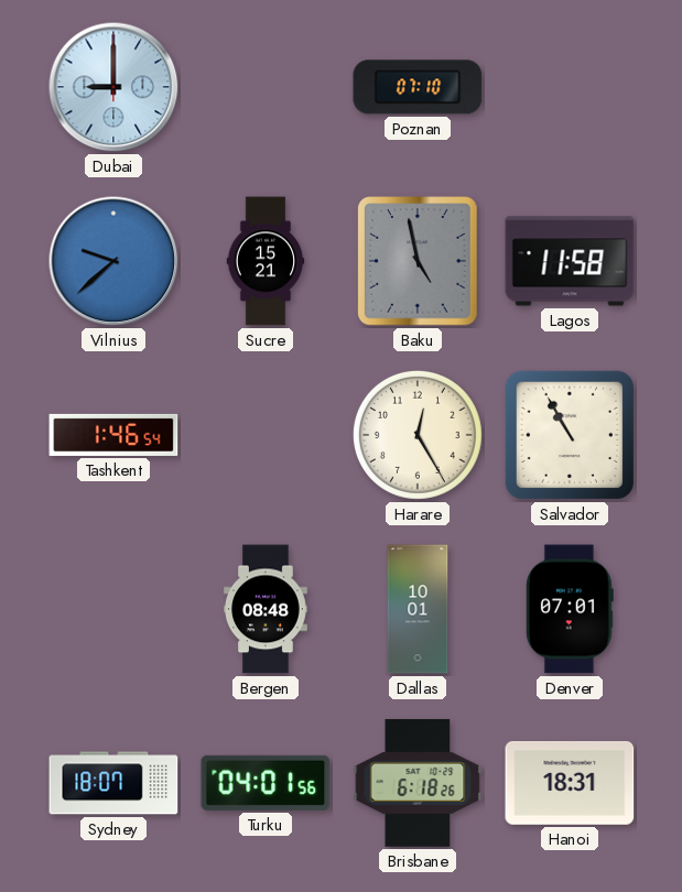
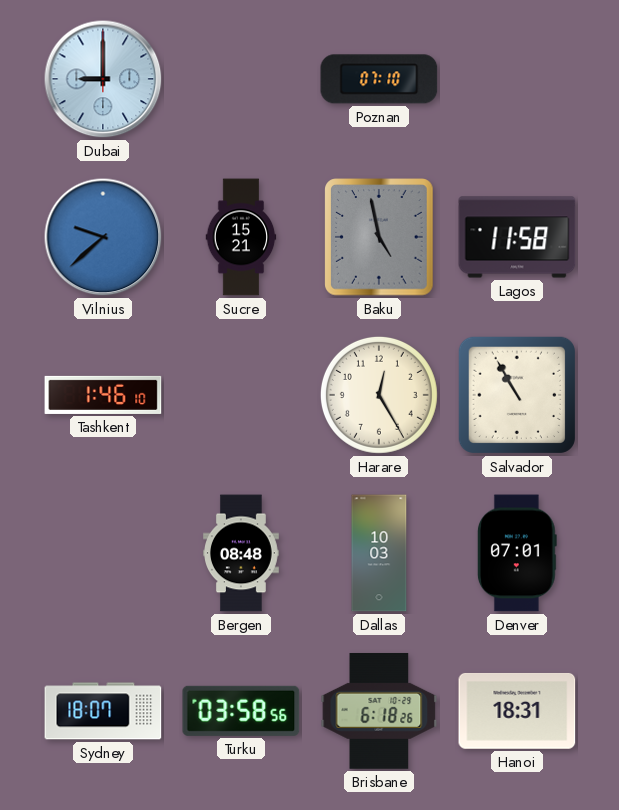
Tashkent: 1:46:54 -> 1:46:10
Dallas: 10:01 -> 10:03
Turku: 04:01 -> 03:58
